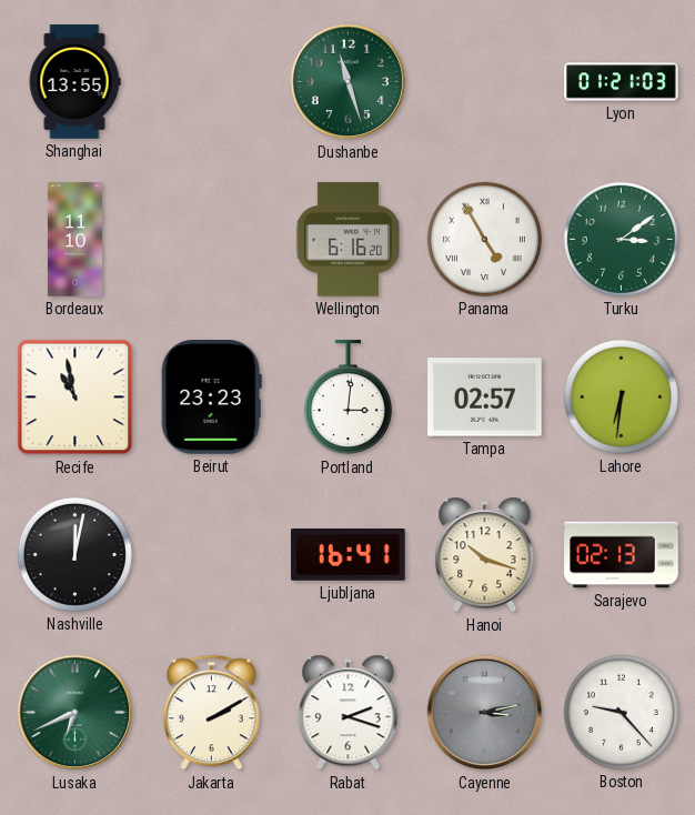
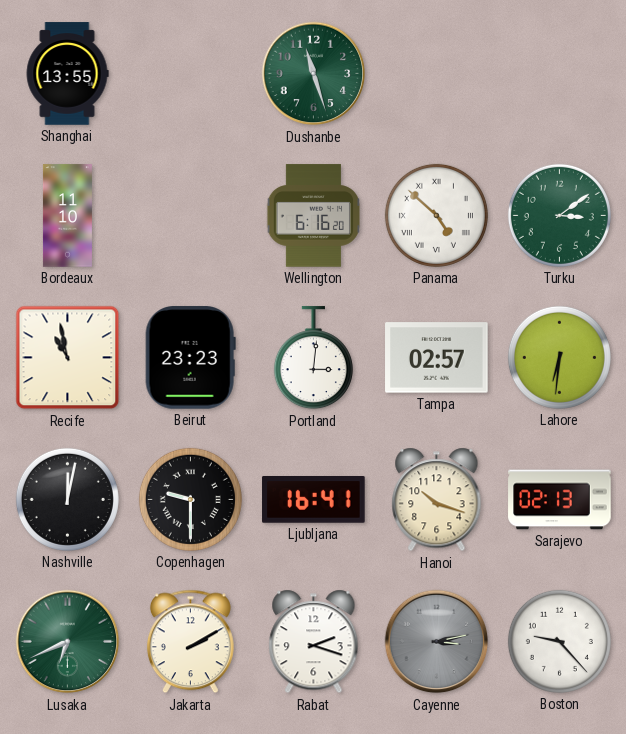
Lyon: 01:21 -> none
Panama: 4:55 -> 4:52
Copenhagen: none -> 9:30
